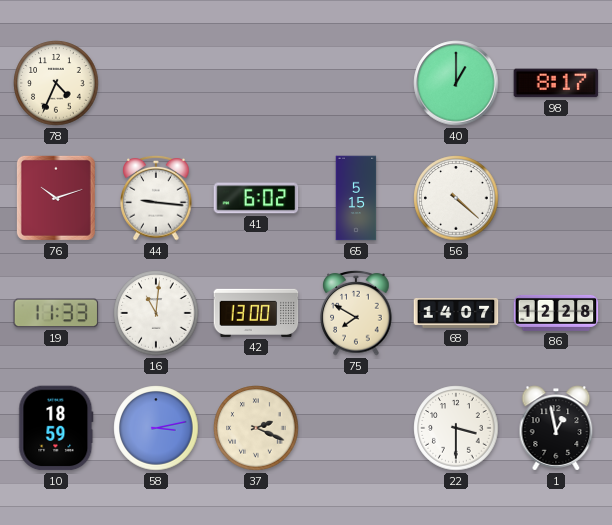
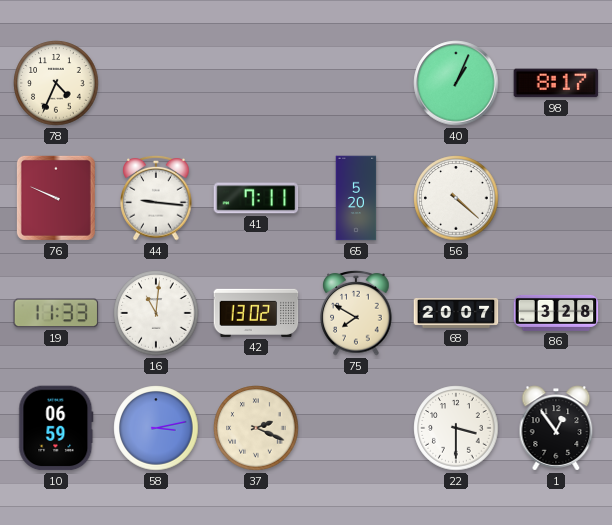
40: 1:00 -> 1:04
76: 10:12 -> 9:49
41: 6:02 -> 7:11
65: 5:15 -> 5:20
42: 13:00 -> 13:02
68: 14:07 -> 20:07
86: 12:28 -> 3:28
10: 18:59 -> 06:59
1: 12:58 -> 12:54
